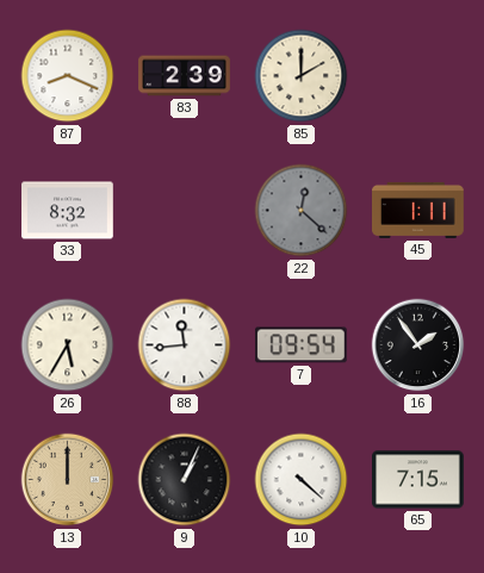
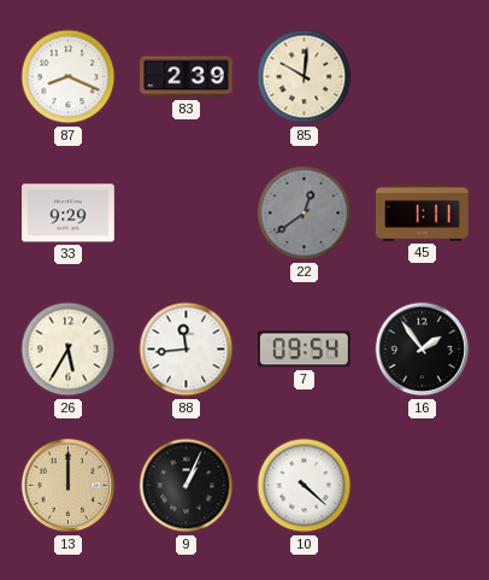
85: 2:00 -> 10:01
33: 8:32 -> 9:29
22: 12:22 -> 12:39
65: 7:15 -> none
